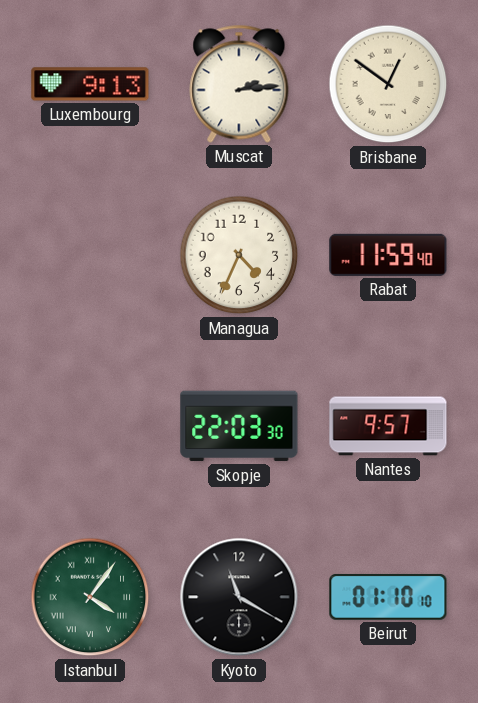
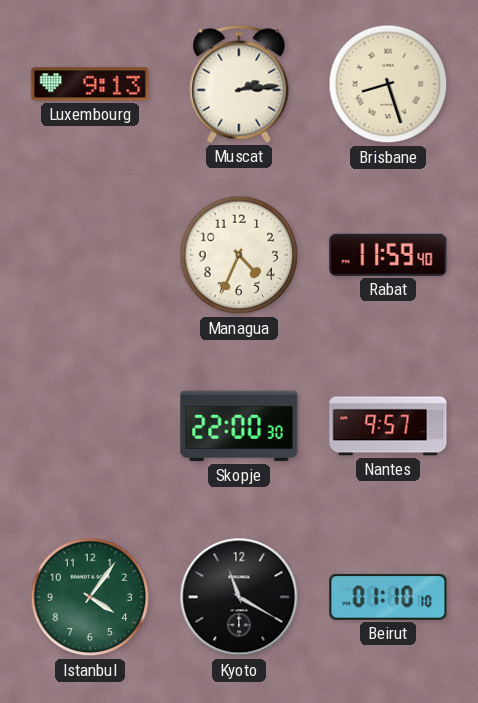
Brisbane: 12:51 -> 8:27
Skopje: 22:03 -> 22:00
Istanbul numerals: Roman -> Arabic
